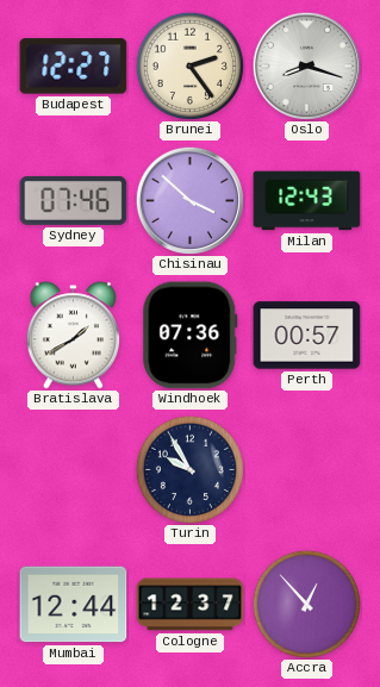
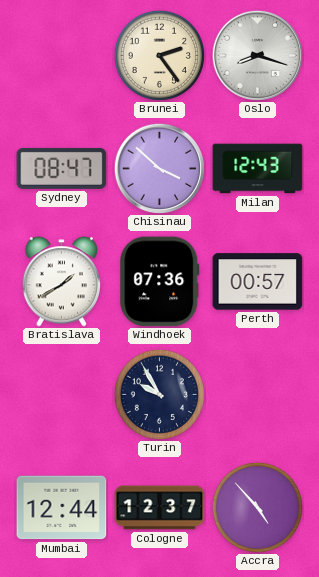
Budapest: 12:27 -> none
Sydney: 07:46 -> 08:47
Accra: 12:53 -> 4:53
